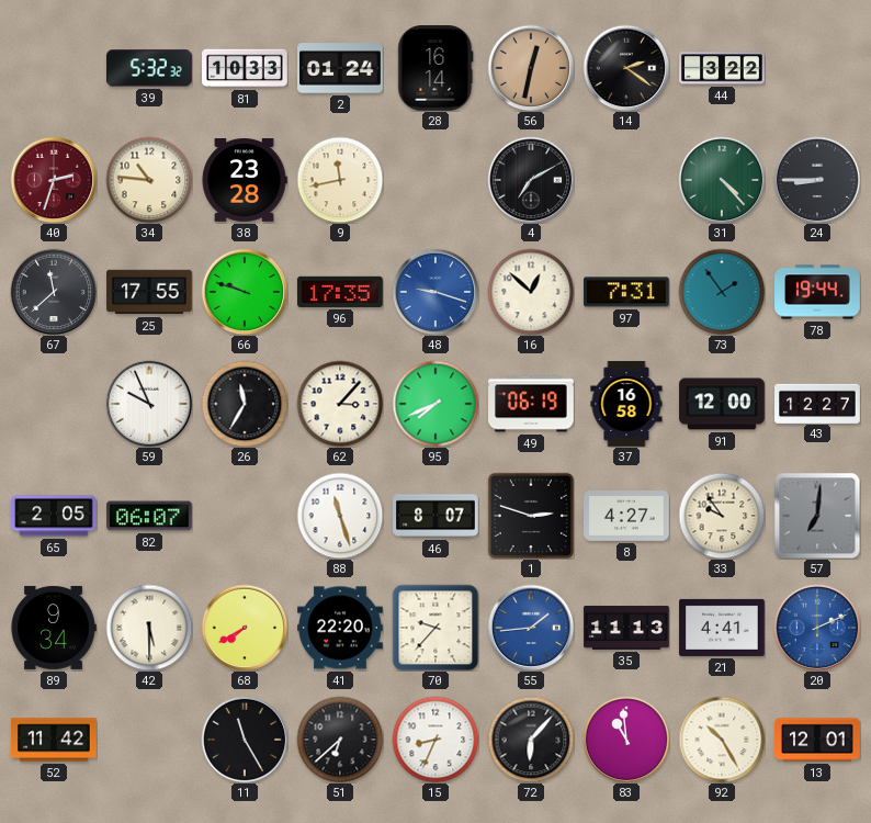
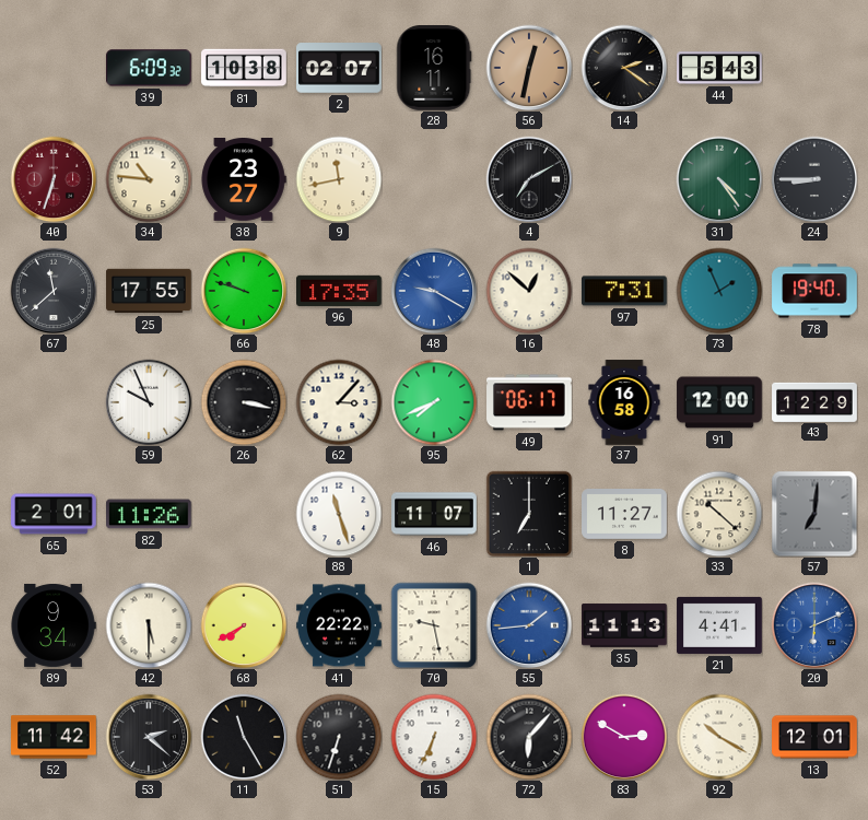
39: 5:32 -> 6:09
81: 10:33 -> 10:38
2: 01:24 -> 02:07
28: 16:14 -> 16:11
44: 3:22 -> 5:43
40: 2:33 -> 6:33
38: 23:28 -> 23:27
31: 4:23 -> 4:24
48: 9:18 -> 9:20
73: 1:54 -> 1:56
78: 19:44 -> 19:40
26: 11:35 -> 3:17
49: 06:19 -> 06:17
43: 12:27 -> 12:29
65: 2:05 -> 2:01
82: 06:07 -> 11:26
46: 8:07 -> 11:07
1: 2:48 -> 7:00
8: 4:27 -> 11:27
33: 9:54 -> 10:22
41: 22:20 -> 22:22
70: 9:37 -> 9:28
20: 2:11 -> 6:11
53: none -> 2:22
51: 6:38 -> 6:33
15: 8:34 -> 6:34
83: 10:59 -> 2:50
92: 10:25 -> 10:20
